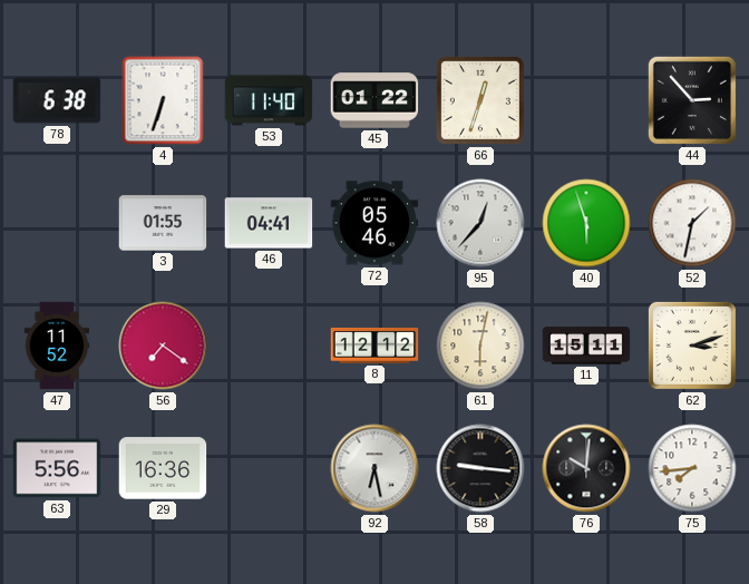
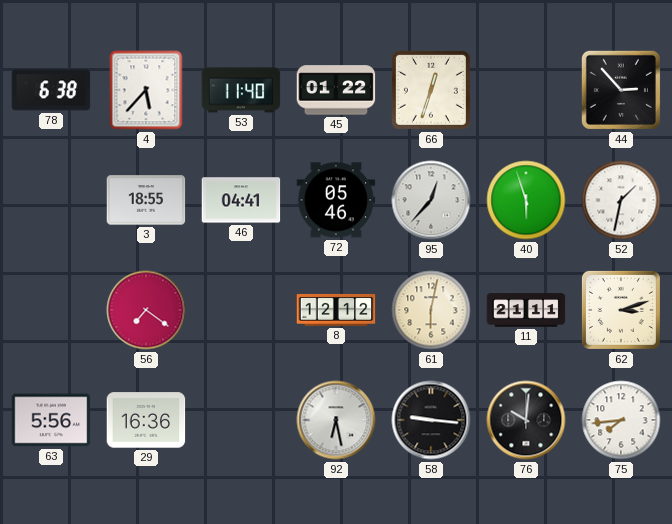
4: 6:33 -> 5:37
3: 01:55 -> 18:55
47: 11:52 -> none
11: 15:11 -> 21:11
